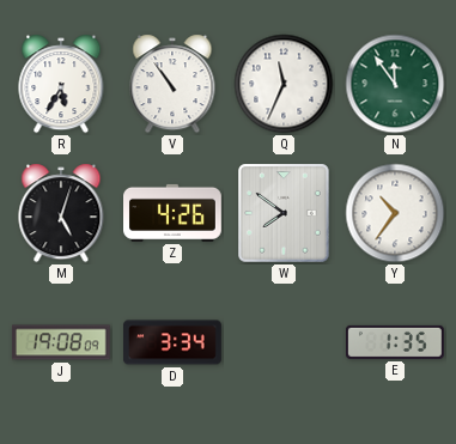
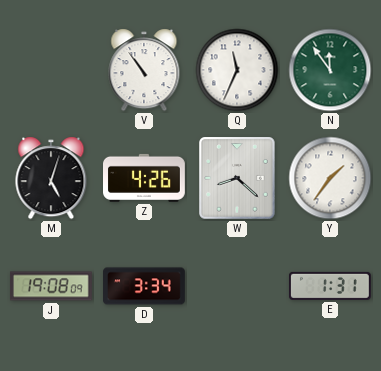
R: 5:35 -> none
W: 7:51 -> 8:22
Y: 10:36 -> 1:36
E: 1:35 -> 1:31
